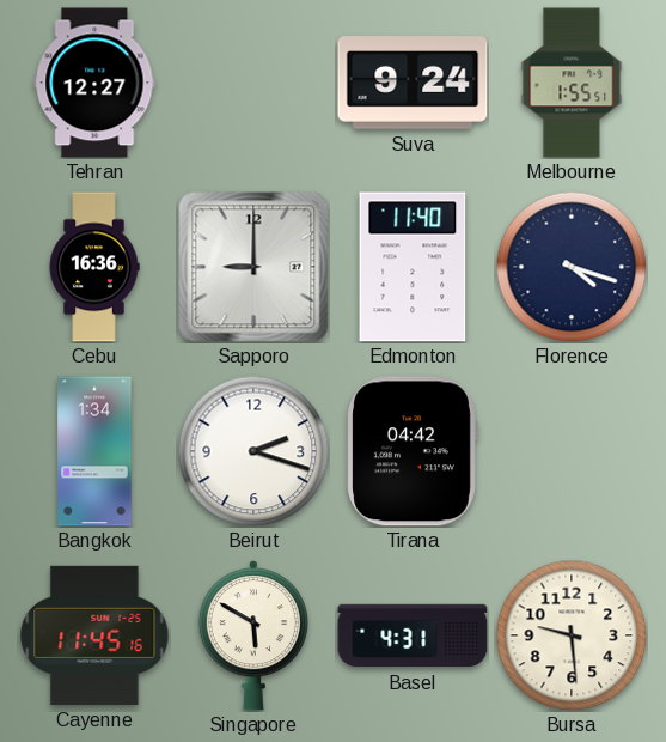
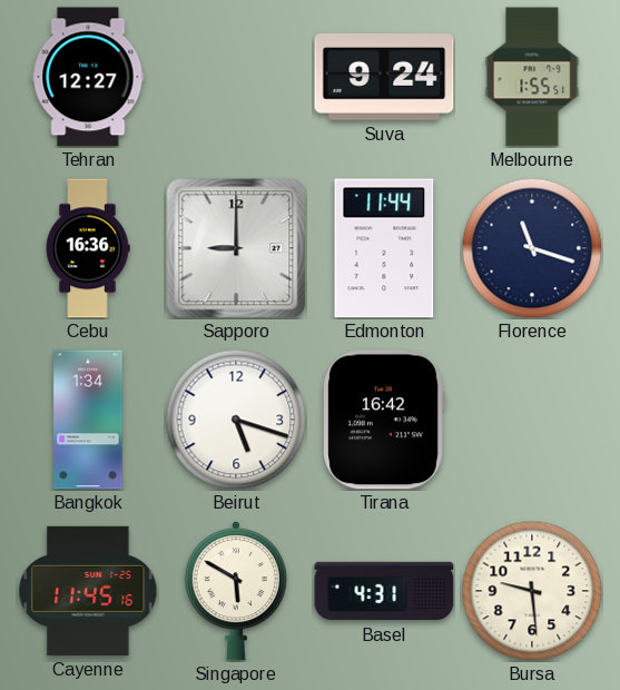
Edmonton: 11:40 -> 11:44
Florence: 4:18 -> 11:18
Beirut: 2:18 -> 5:18
Tirana: 04:42 -> 16:42
